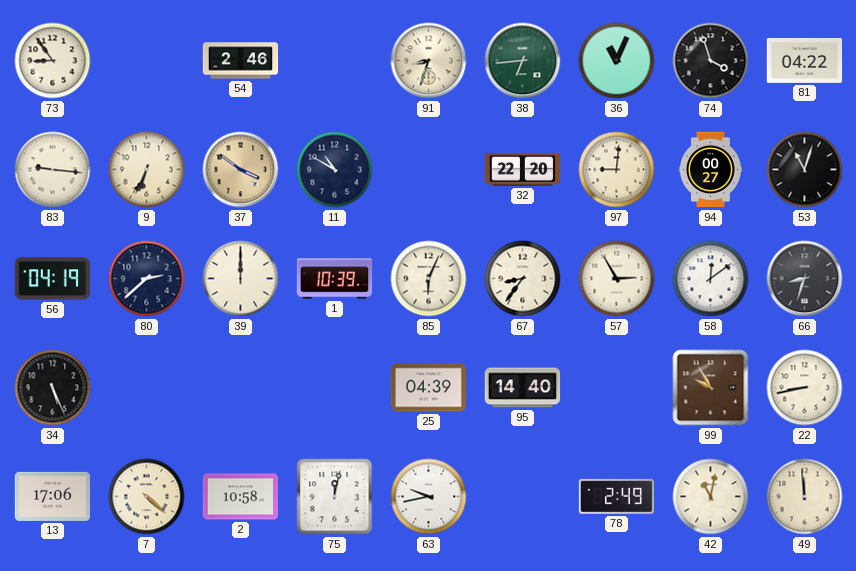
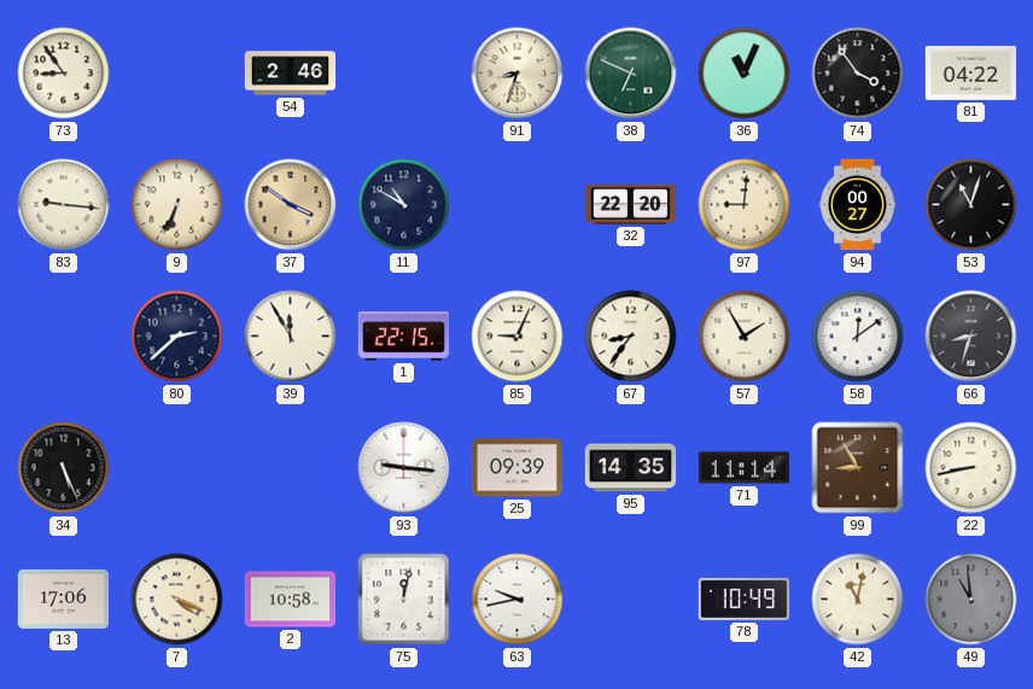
38: 6:44 -> 6:49
74: 3:57 -> 3:54
56: 04:19 -> none
39: 12:00 -> 11:55
1: 10:39 -> 22:15
85: 6:04 -> 9:04
57: 2:55 -> 1:55
93: none -> 9:16
25: 04:39 -> 09:39
95: 14:40 -> 14:35
71: none -> 11:14
99: 9:55 -> 8:55
7: 4:22 -> 4:19
78: 2:49 -> 10:49
49: 11:59 -> 10:59
49 dial: cream -> grey
